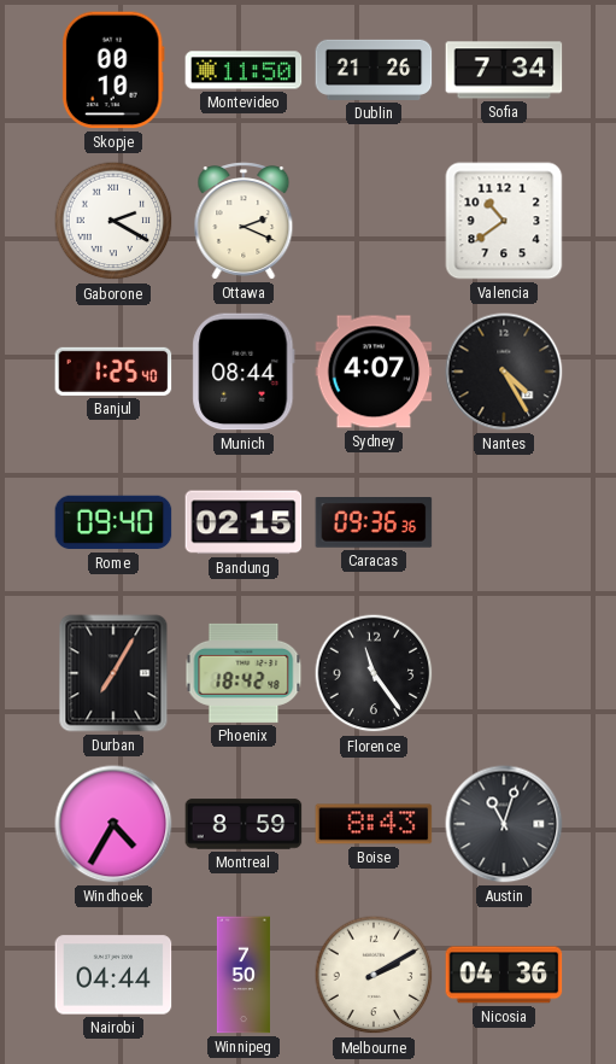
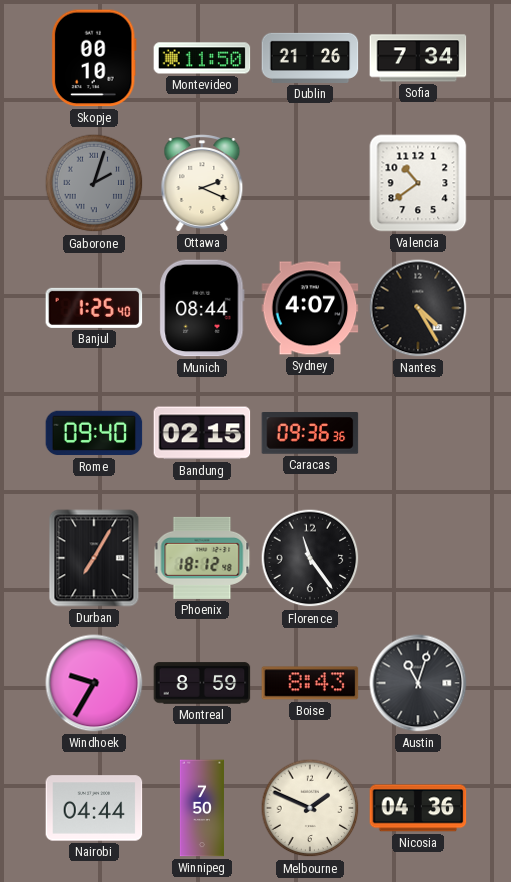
Gaborone: 2:20 -> 2:03
Gaborone dial: white -> grey
Phoenix: 18:42 -> 18:12
Windhoek: 4:35 -> 9:35
Melbourne: 2:10 -> 1:49
